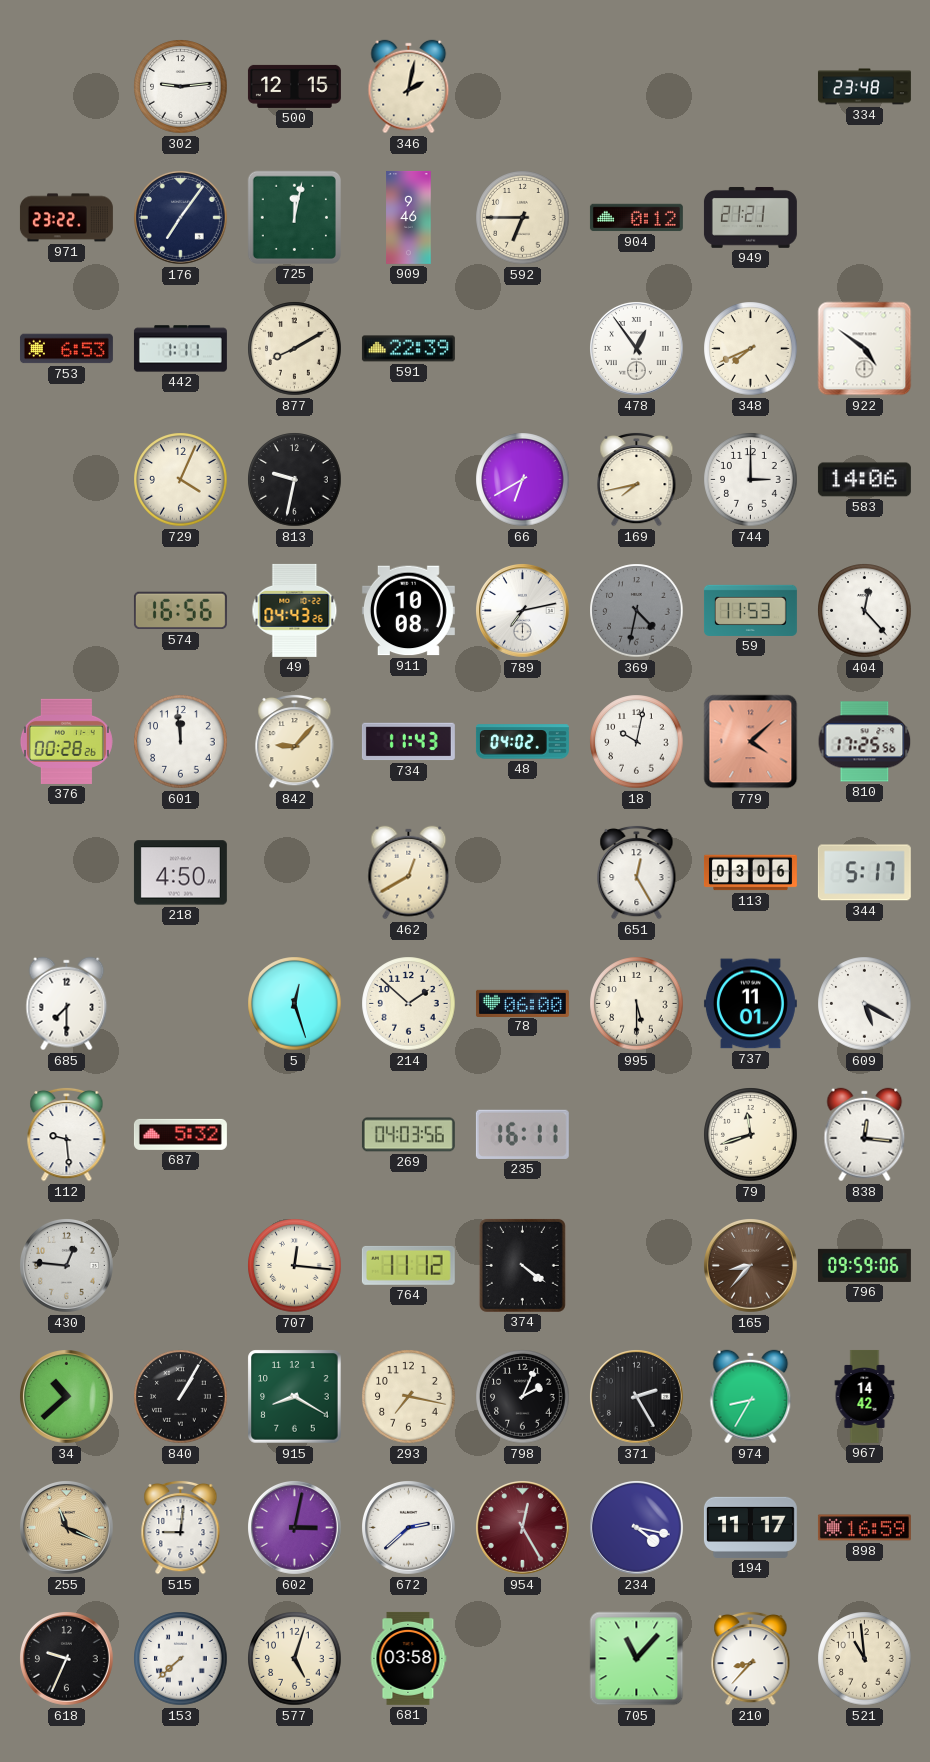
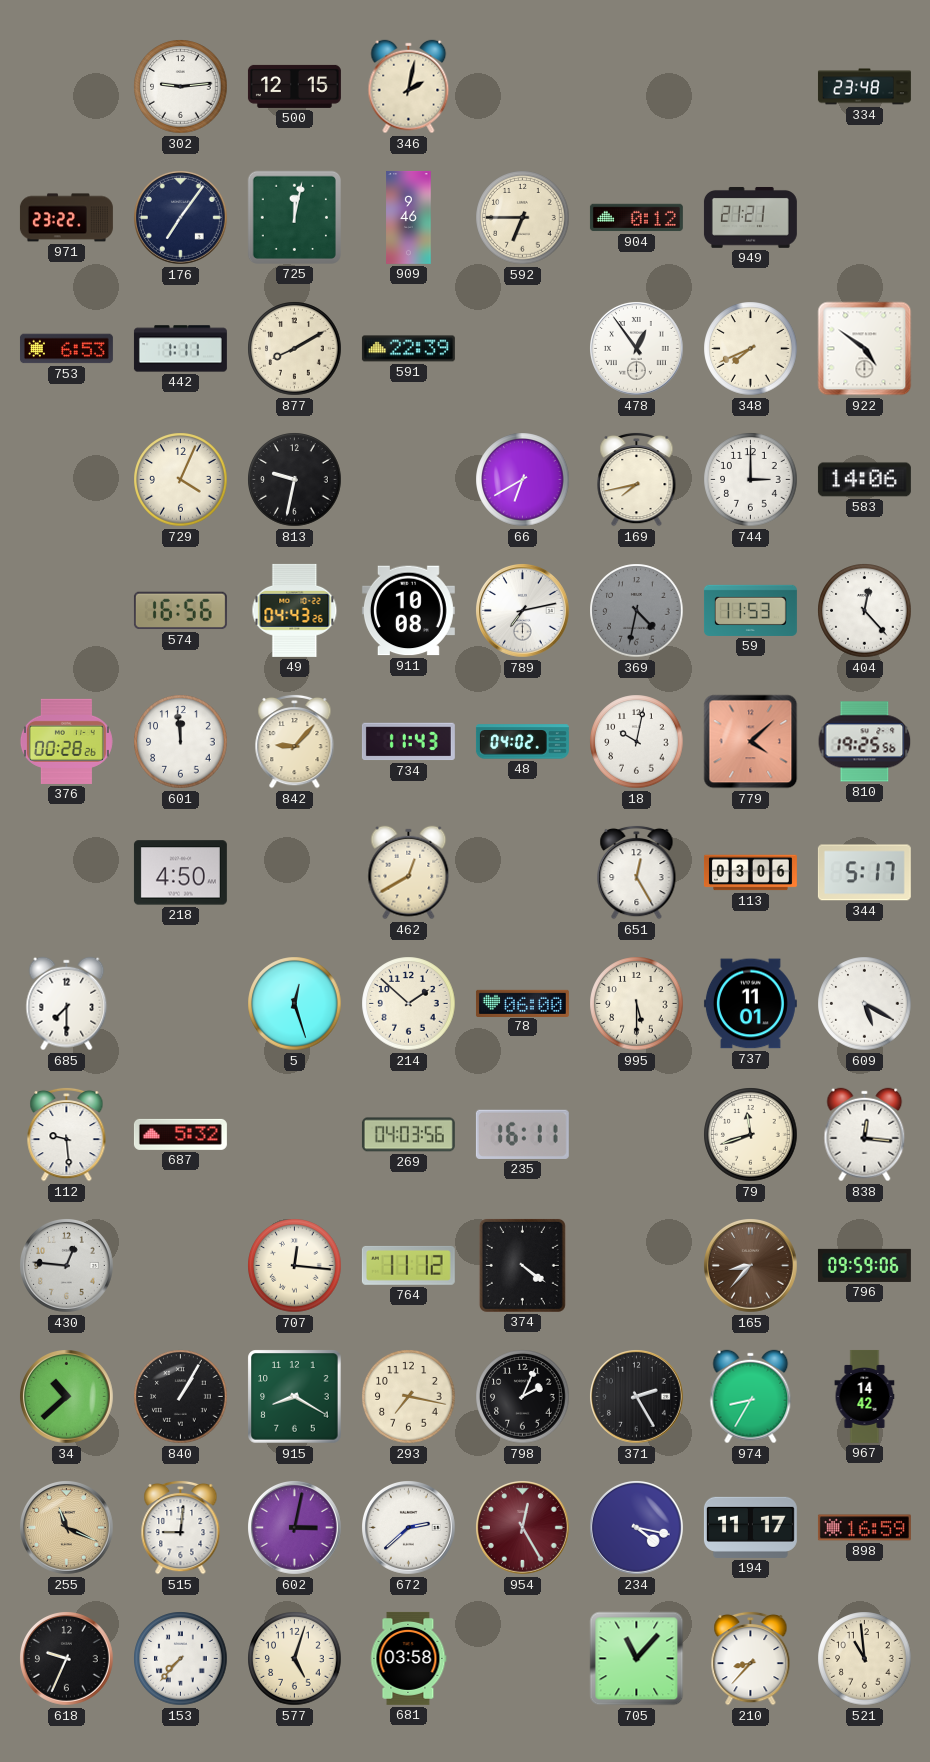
810: 17:25 -> 19:25
153: 7:38 -> 7:37
